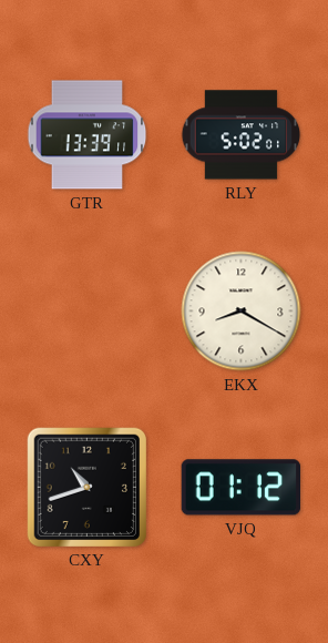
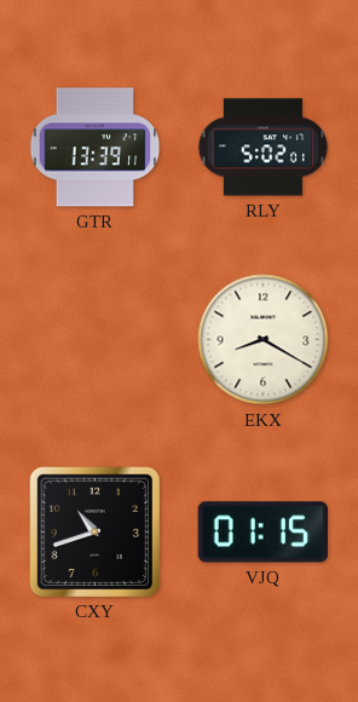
VJQ: 01:12 -> 01:15
